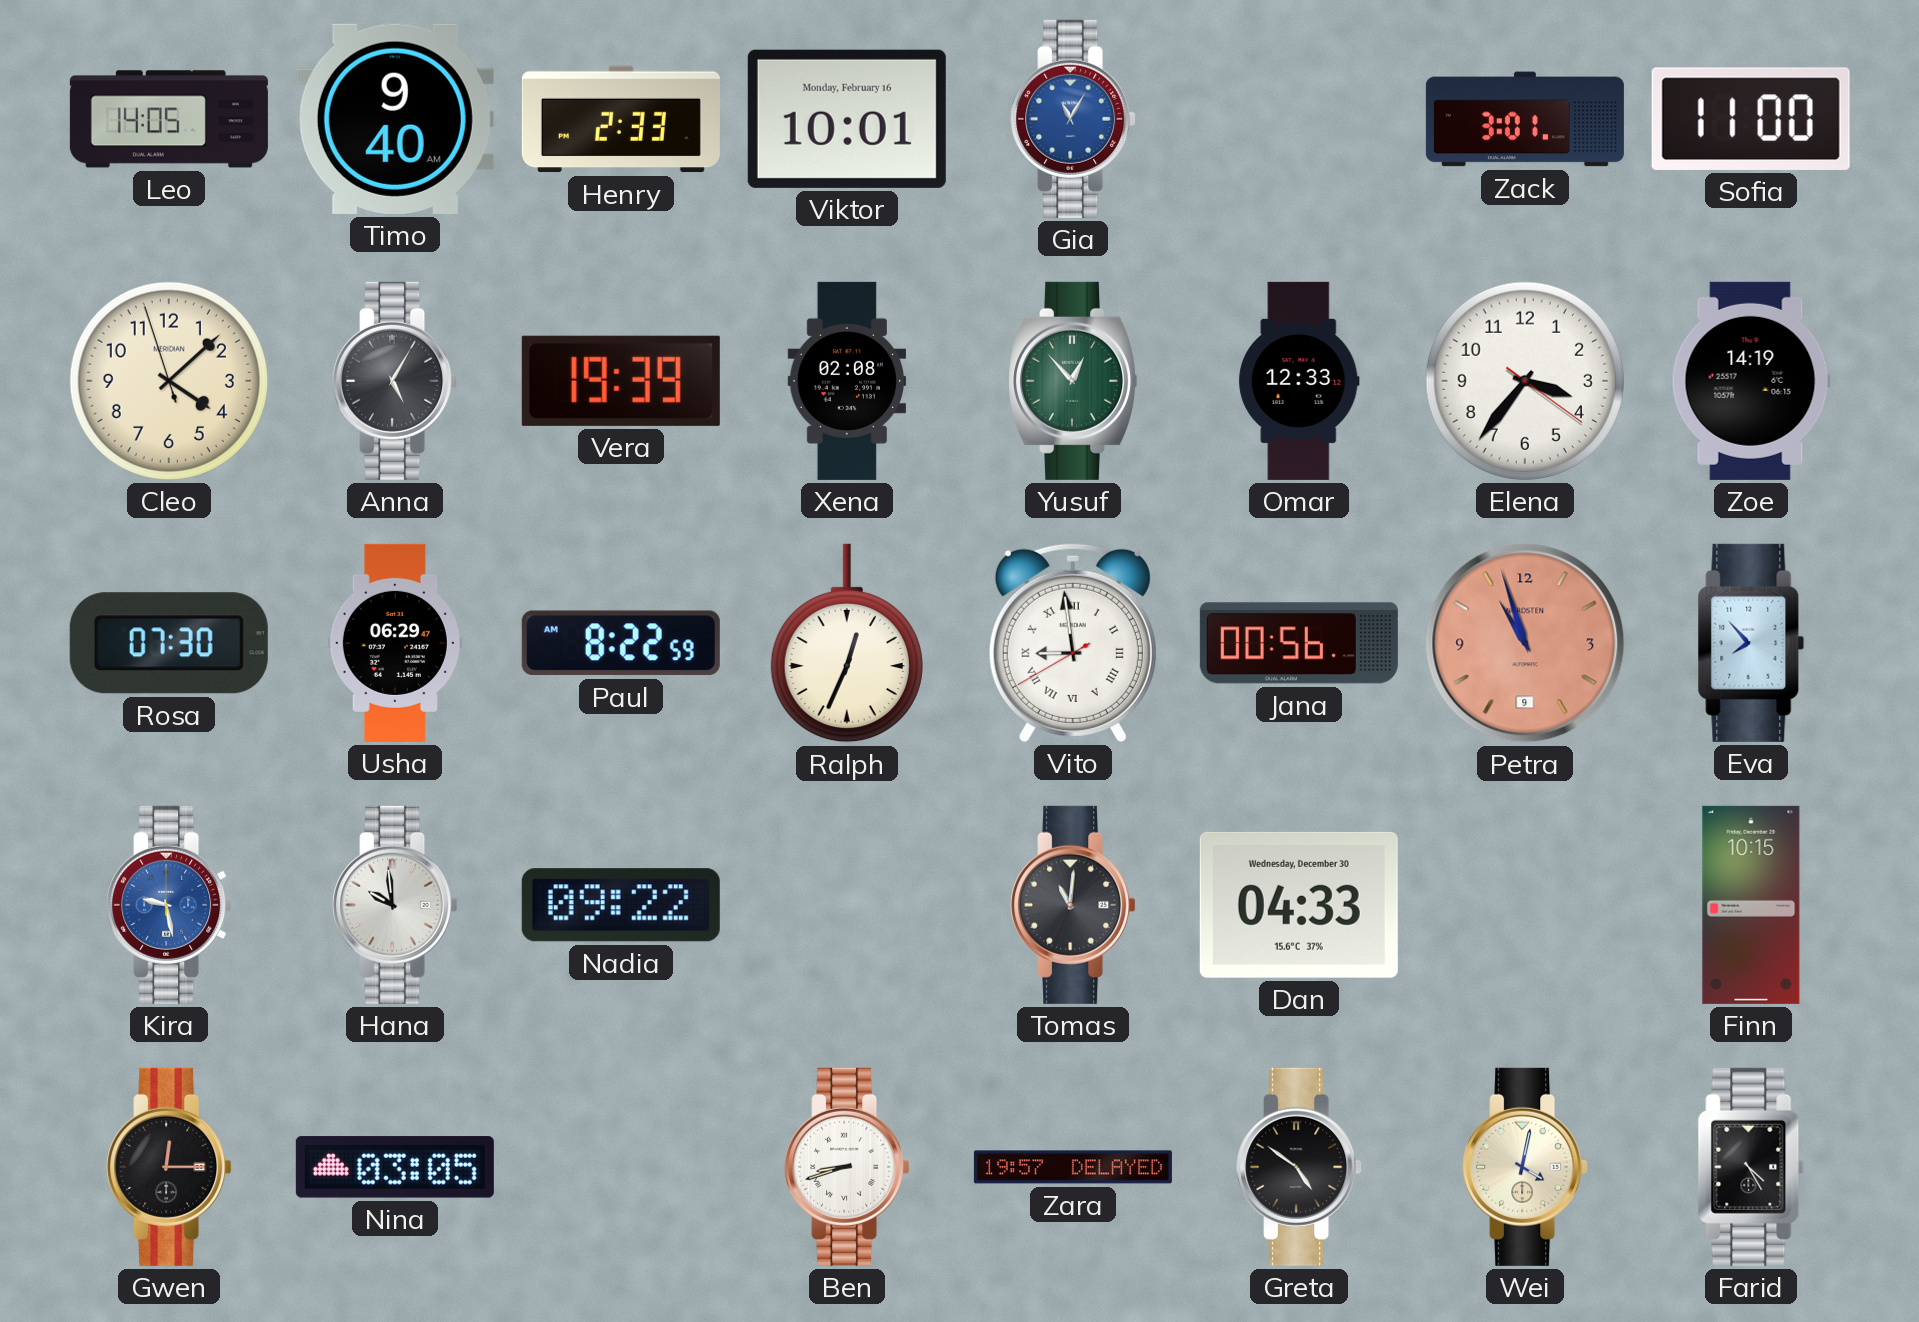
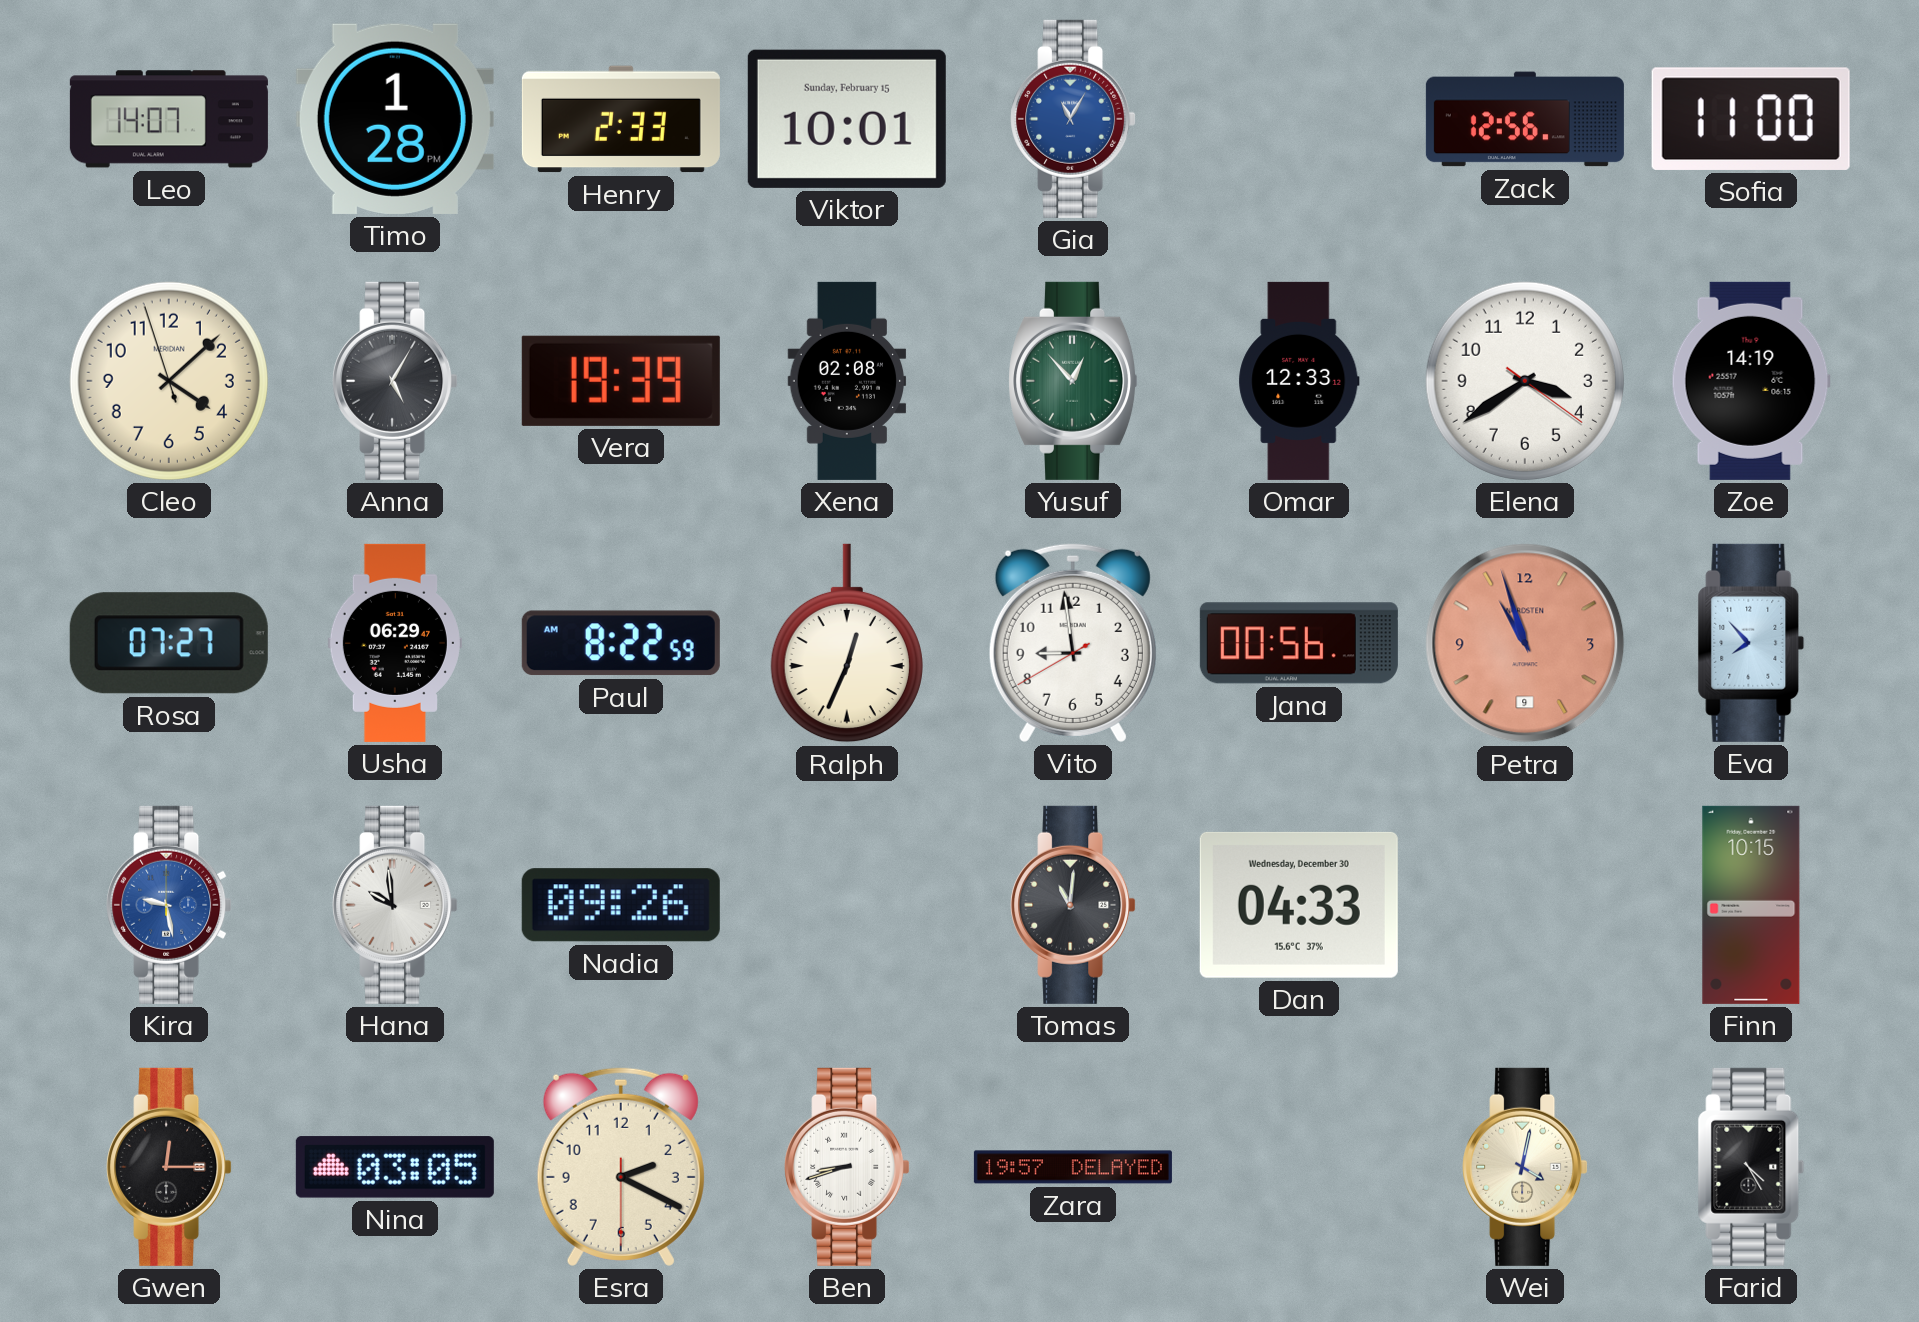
Leo: 14:05 -> 14:07
Timo: 9:40 -> 1:28
Viktor date: Monday, February 16 -> Sunday, February 15
Zack: 3:01 -> 12:56
Elena: 3:36 -> 3:39
Rosa: 07:30 -> 07:27
Vito numerals: Roman -> Arabic
Nadia: 09:22 -> 09:26
Esra: none -> 2:19
Greta: 4:51 -> none
